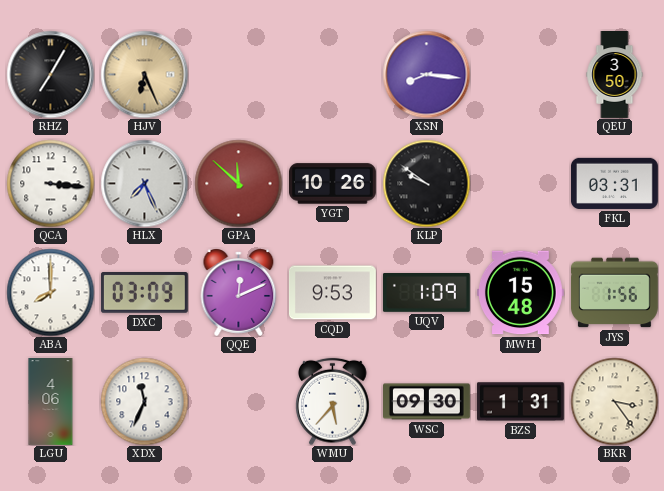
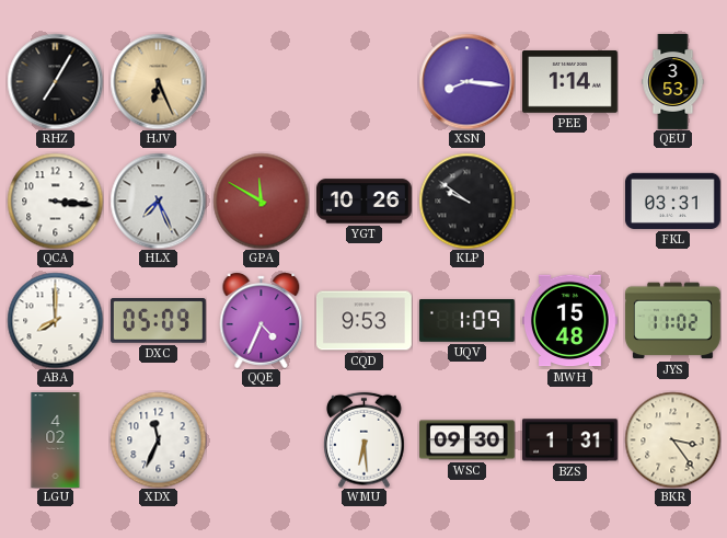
PEE: none -> 1:14
QEU: 3:50 -> 3:53
GPA: 11:52 -> 11:50
DXC: 03:09 -> 05:09
QQE: 12:11 -> 4:34
JYS: 1:56 -> 11:02
LGU: 4:06 -> 4:02
WMU: 5:37 -> 6:29
